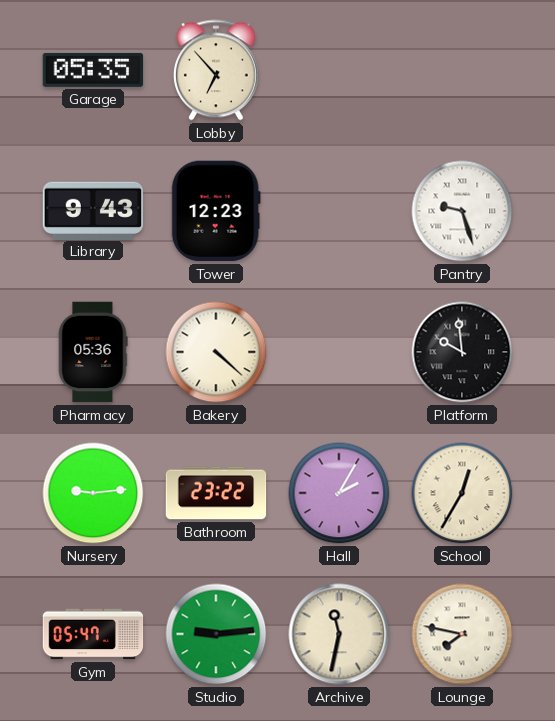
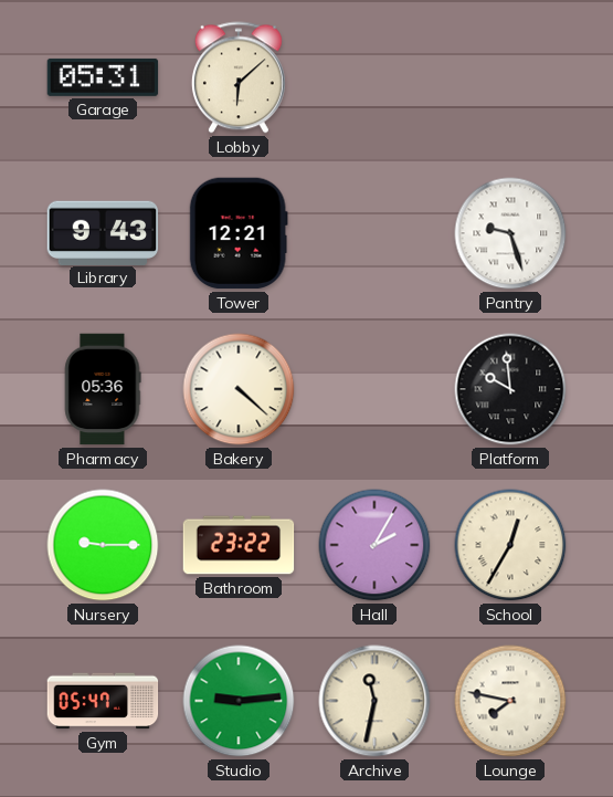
Garage: 05:35 -> 05:31
Lobby: 6:53 -> 6:08
Tower: 12:23 -> 12:21
Nursery: 9:14 -> 9:15
